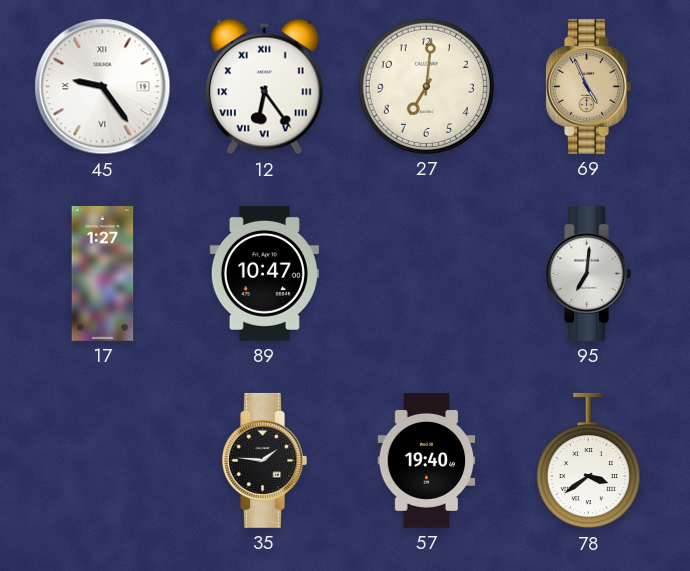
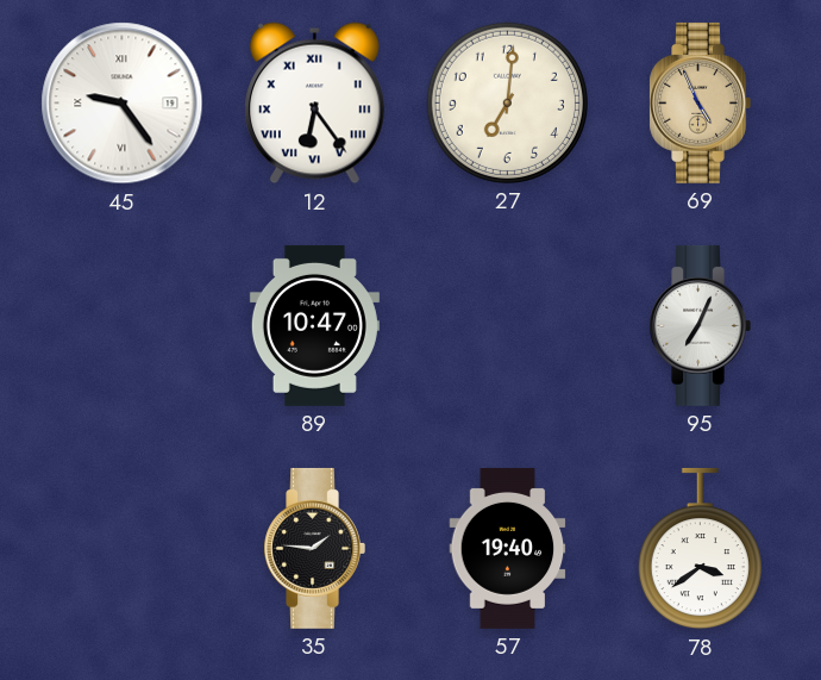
17: 1:27 -> none
95: 7:01 -> 7:04
